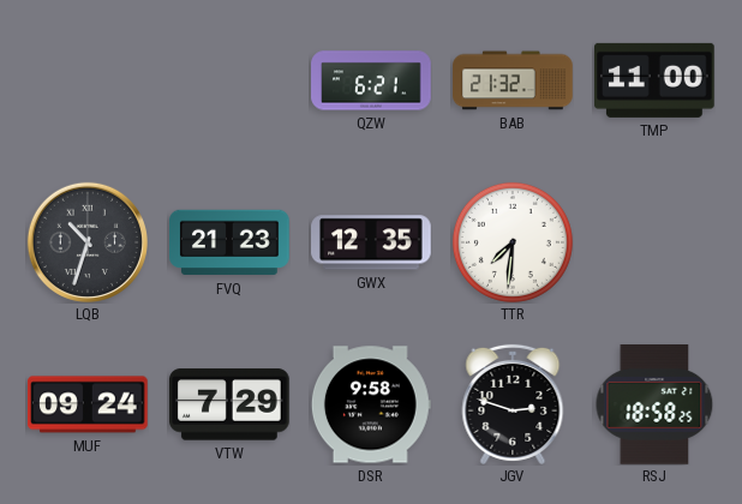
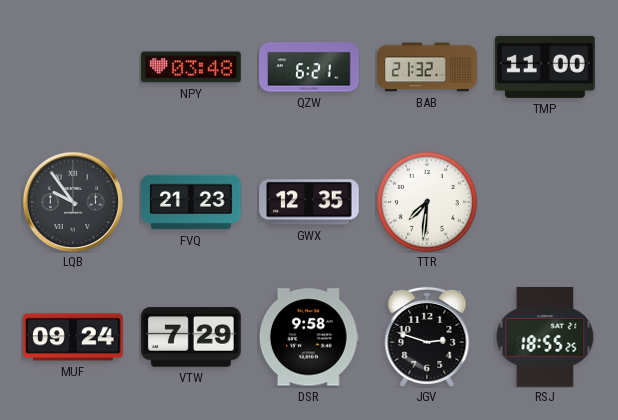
NPY: none -> 03:48
LQB: 10:33 -> 9:54
RSJ: 18:58 -> 18:55
